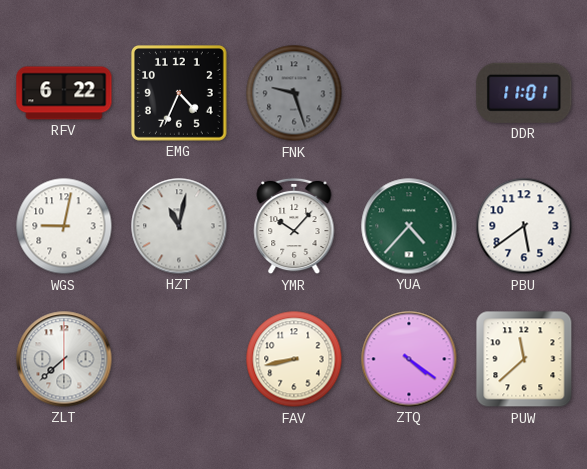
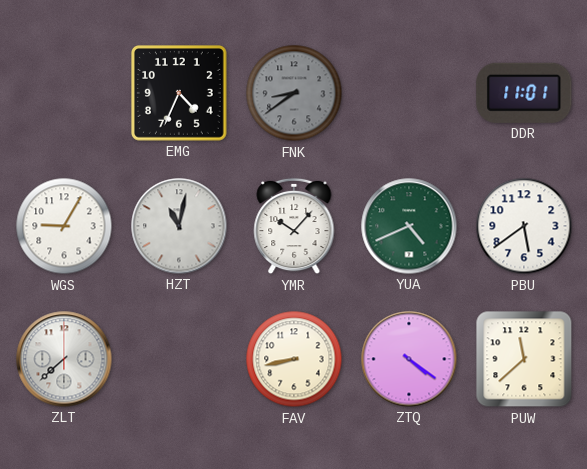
RFV: 6:22 -> none
FNK: 9:27 -> 8:39
WGS: 9:02 -> 9:05
YUA: 4:37 -> 4:41
